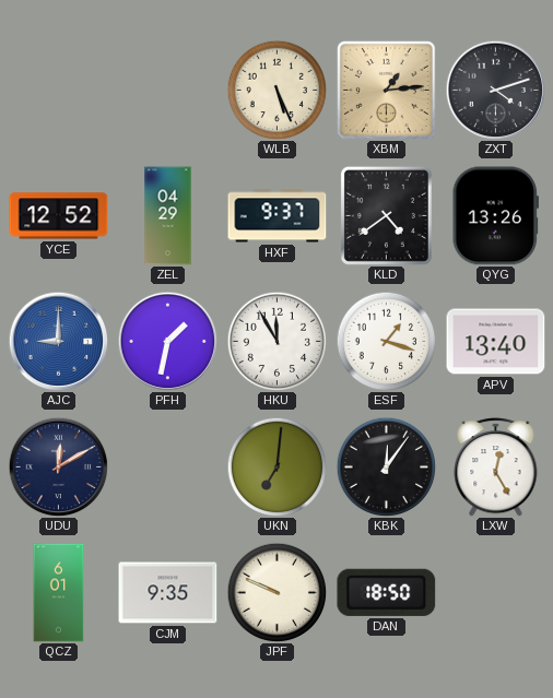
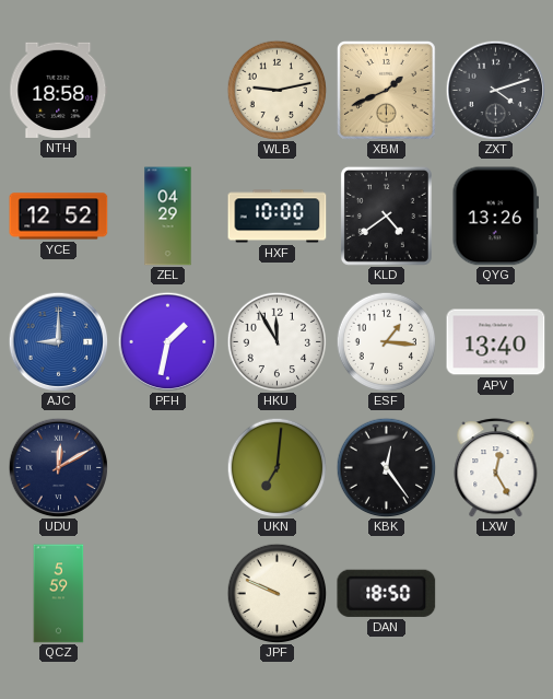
NTH: none -> 18:58
WLB: 5:26 -> 9:13
XBM: 1:14 -> 1:41
HXF: 9:37 -> 10:00
ESF: 1:18 -> 1:16
KBK: 12:06 -> 12:24
QCZ: 6:01 -> 5:59
CJM: 9:35 -> none
